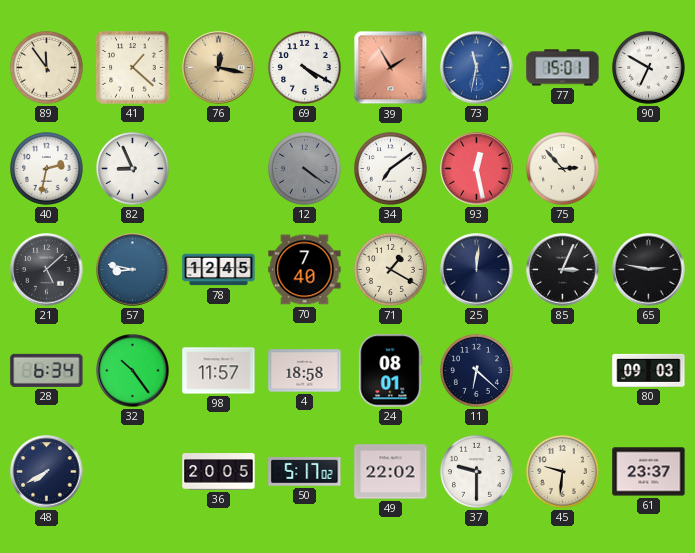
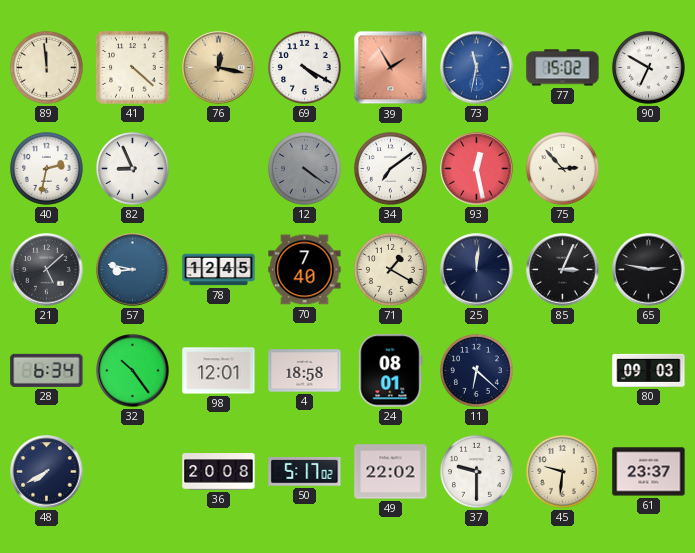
89: 11:54 -> 11:59
41: 1:22 -> 4:22
77: 15:01 -> 15:02
98: 11:57 -> 12:01
36: 20:05 -> 20:08
